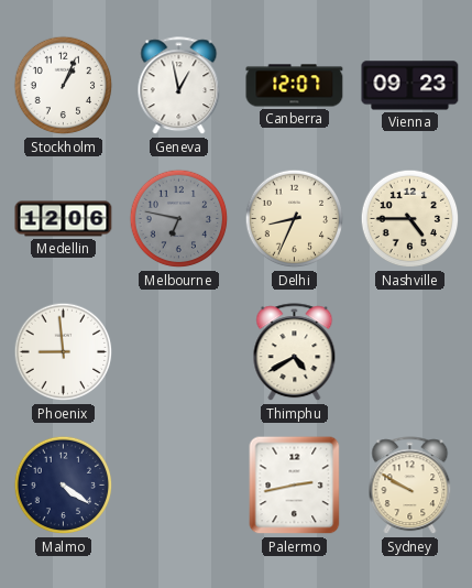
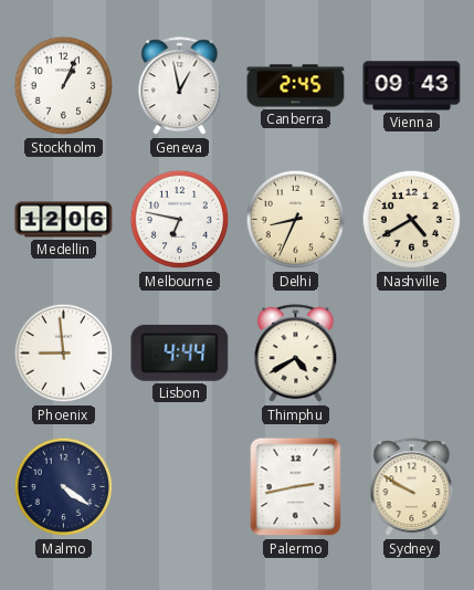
Canberra: 12:07 -> 2:45
Vienna: 09:23 -> 09:43
Melbourne dial: grey -> white
Nashville: 4:45 -> 4:40
Lisbon: none -> 4:44
